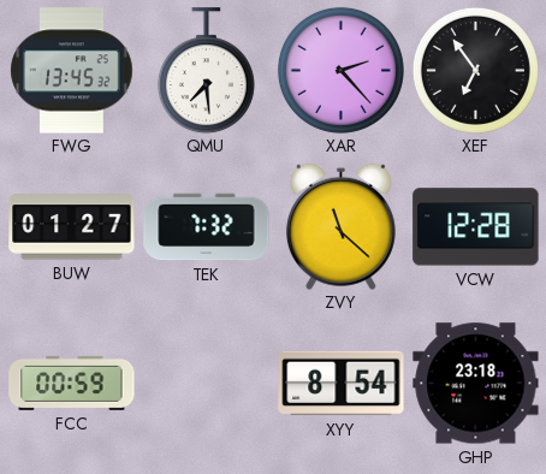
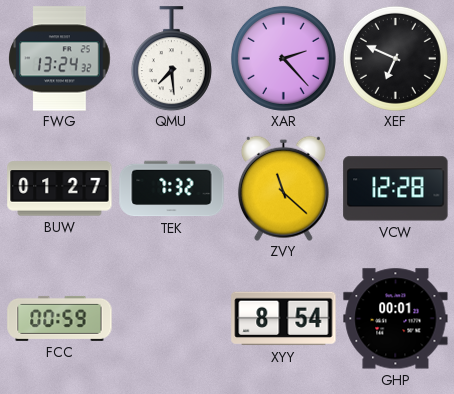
FWG: 13:45 -> 13:24
XEF: 6:54 -> 6:49
GHP: 23:18 -> 00:01
